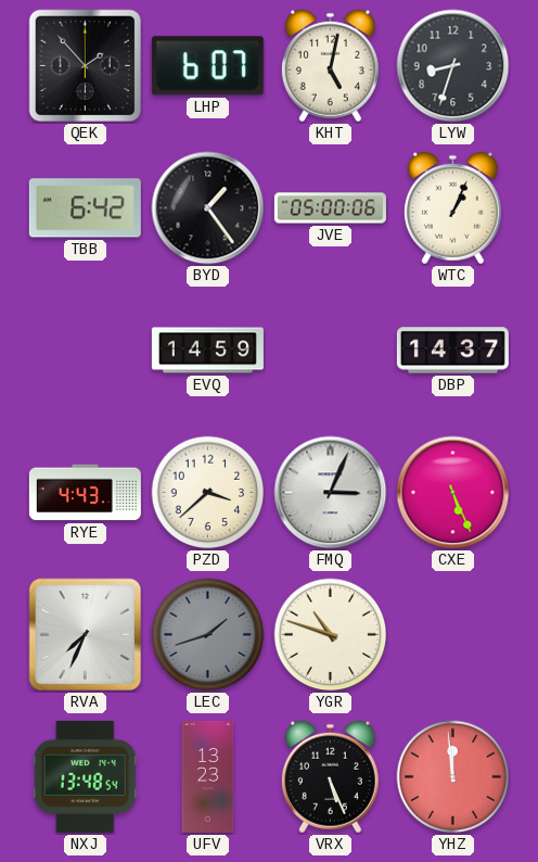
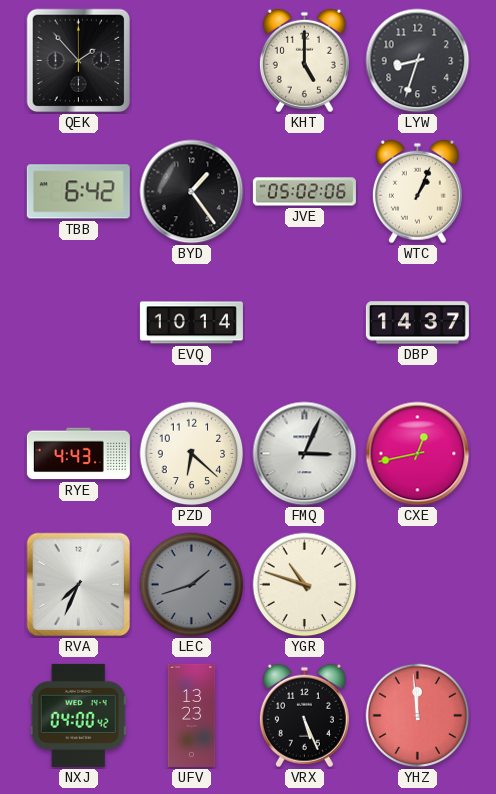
LHP: 6:07 -> none
KHT: 5:02 -> 5:00
JVE: 05:00 -> 05:02
EVQ: 14:59 -> 10:14
PZD: 3:38 -> 6:22
CXE: 5:26 -> 12:43
NXJ: 13:48 -> 04:00
